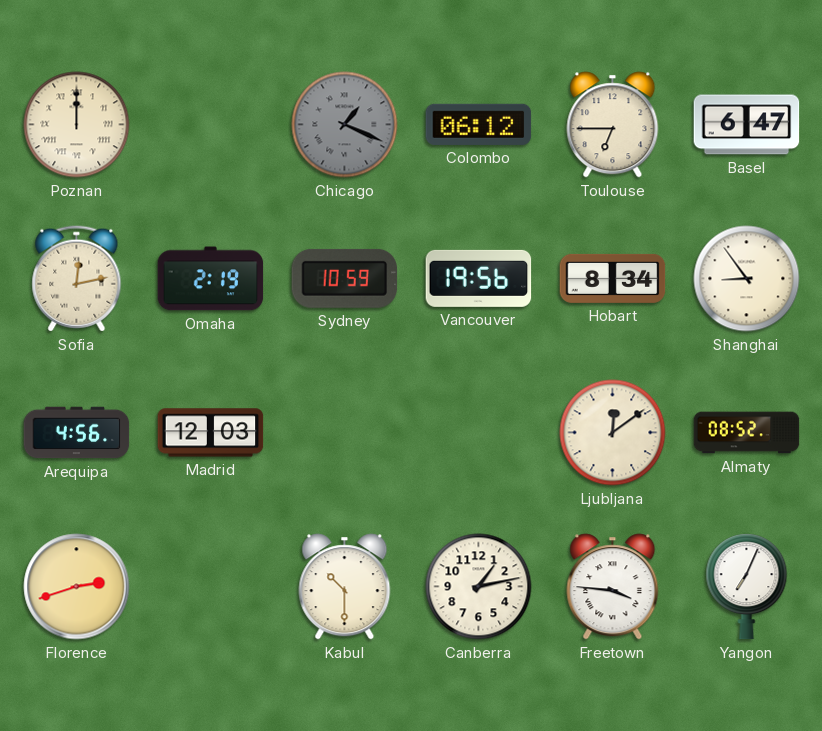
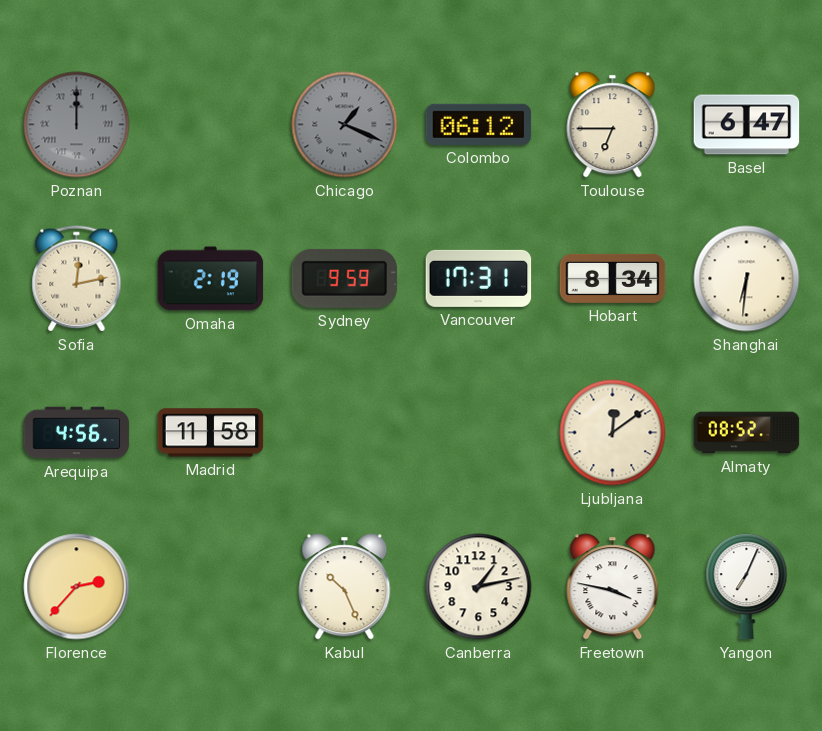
Poznan dial: cream -> grey
Sydney: 10:59 -> 9:59
Vancouver: 19:56 -> 17:31
Shanghai: 8:54 -> 6:31
Madrid: 12:03 -> 11:58
Florence: 2:42 -> 2:37
Kabul: 10:30 -> 10:26
Freetown: 3:46 -> 3:47
